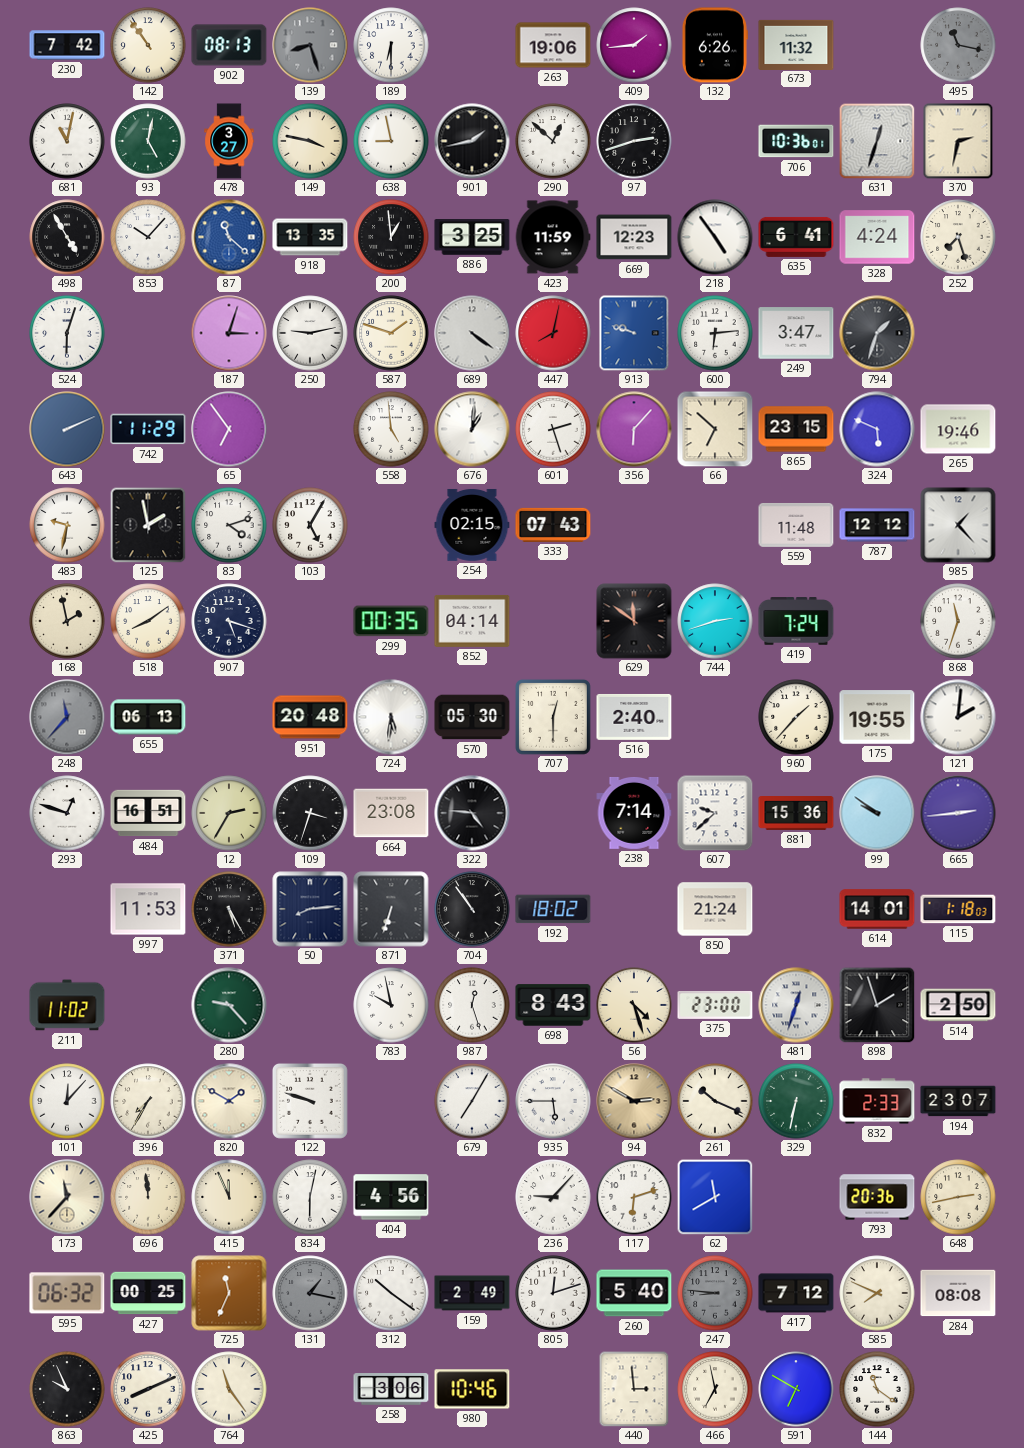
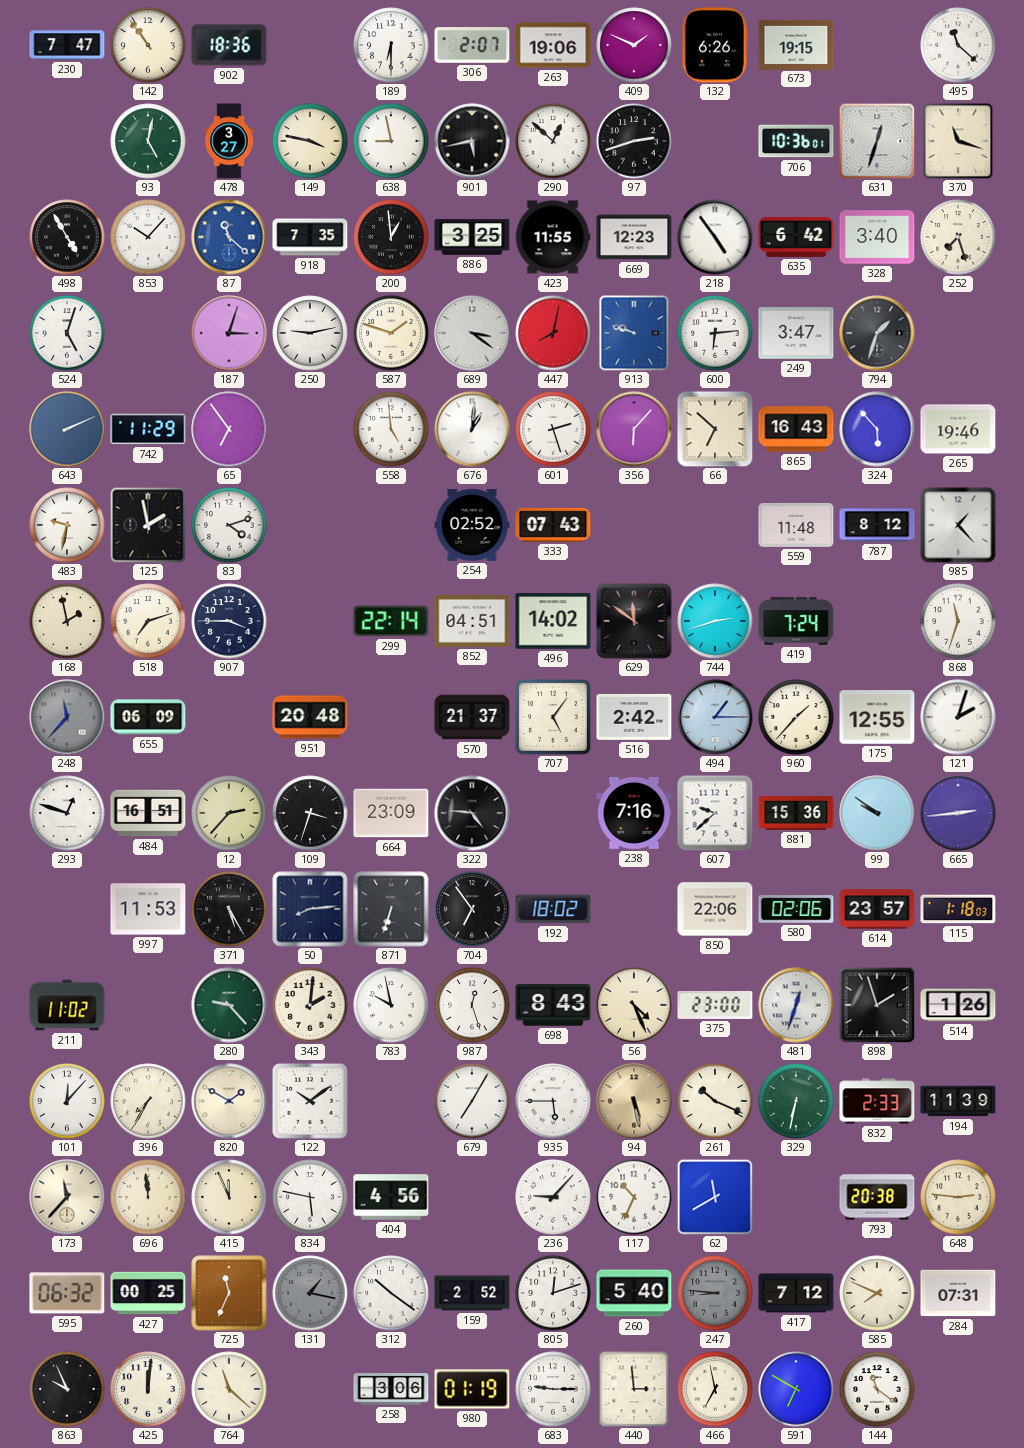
230: 7:42 -> 7:47
902: 08:13 -> 18:36
139: 8:27 -> none
306: none -> 2:07
409: 1:44 -> 1:49
673: 11:32 -> 19:15
495: 11:17 -> 11:22
495 dial: grey -> white
681: 11:02 -> none
901: 1:43 -> 5:43
370: 2:32 -> 11:18
918: 13:35 -> 7:35
423: 11:59 -> 11:55
635: 6:41 -> 6:42
328: 4:24 -> 3:40
524: 6:03 -> 5:03
689: 4:21 -> 3:21
865: 23:15 -> 16:43
324: 5:49 -> 5:53
103: 5:05 -> none
254: 02:15 -> 02:52
787: 12:12 -> 8:12
518: 8:09 -> 7:12
907: 5:18 -> 3:45
299: 00:35 -> 22:14
852: 04:14 -> 04:51
496: none -> 14:02
655: 06:13 -> 06:09
724: 5:31 -> none
570: 05:30 -> 21:37
707: 12:30 -> 5:06
516: 2:40 -> 2:42
494: none -> 1:15
175: 19:55 -> 12:55
121: 2:01 -> 2:03
12: 2:35 -> 2:37
664: 23:08 -> 23:09
238: 7:14 -> 7:16
704: 10:54 -> 6:54
850: 21:24 -> 22:06
580: none -> 02:06
614: 14:01 -> 23:57
343: none -> 2:01
56: 4:27 -> 4:26
514: 2:50 -> 1:26
122: 9:48 -> 10:09
94: 2:50 -> 5:28
194: 23:07 -> 11:39
834: 6:02 -> 5:47
117: 6:12 -> 10:34
793: 20:36 -> 20:38
648: 2:43 -> 2:46
159: 2:49 -> 2:52
284: 08:08 -> 07:31
425: 8:11 -> 12:01
764: 11:24 -> 11:22
980: 10:46 -> 01:19
683: none -> 9:15
